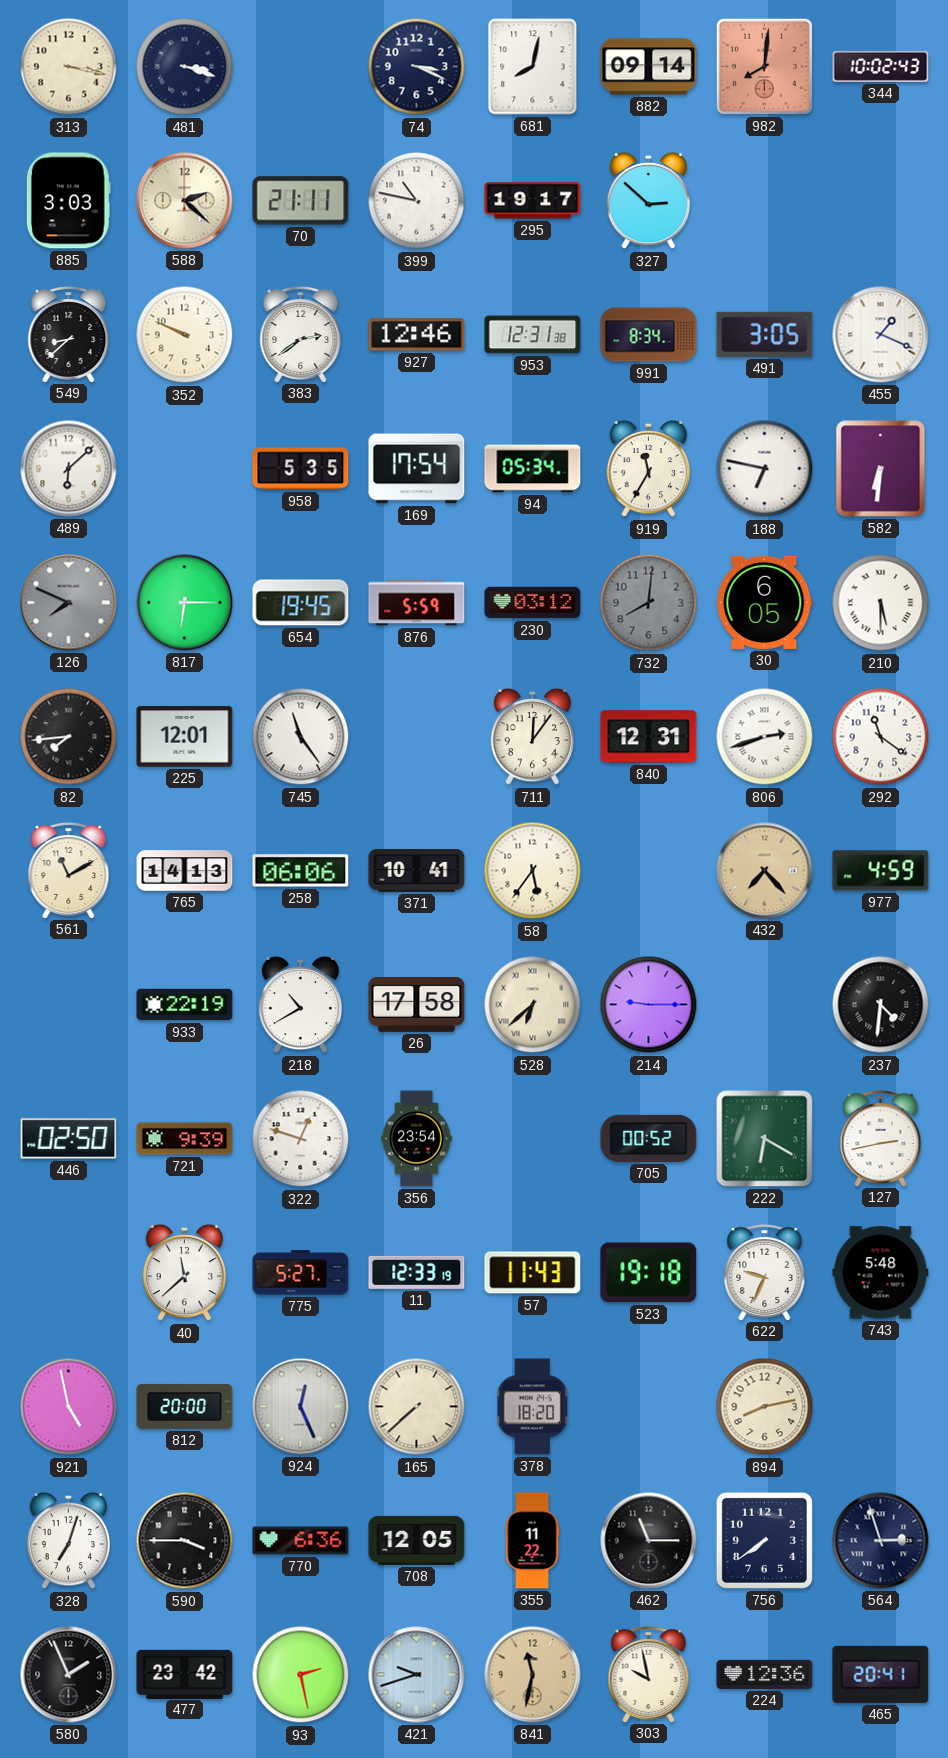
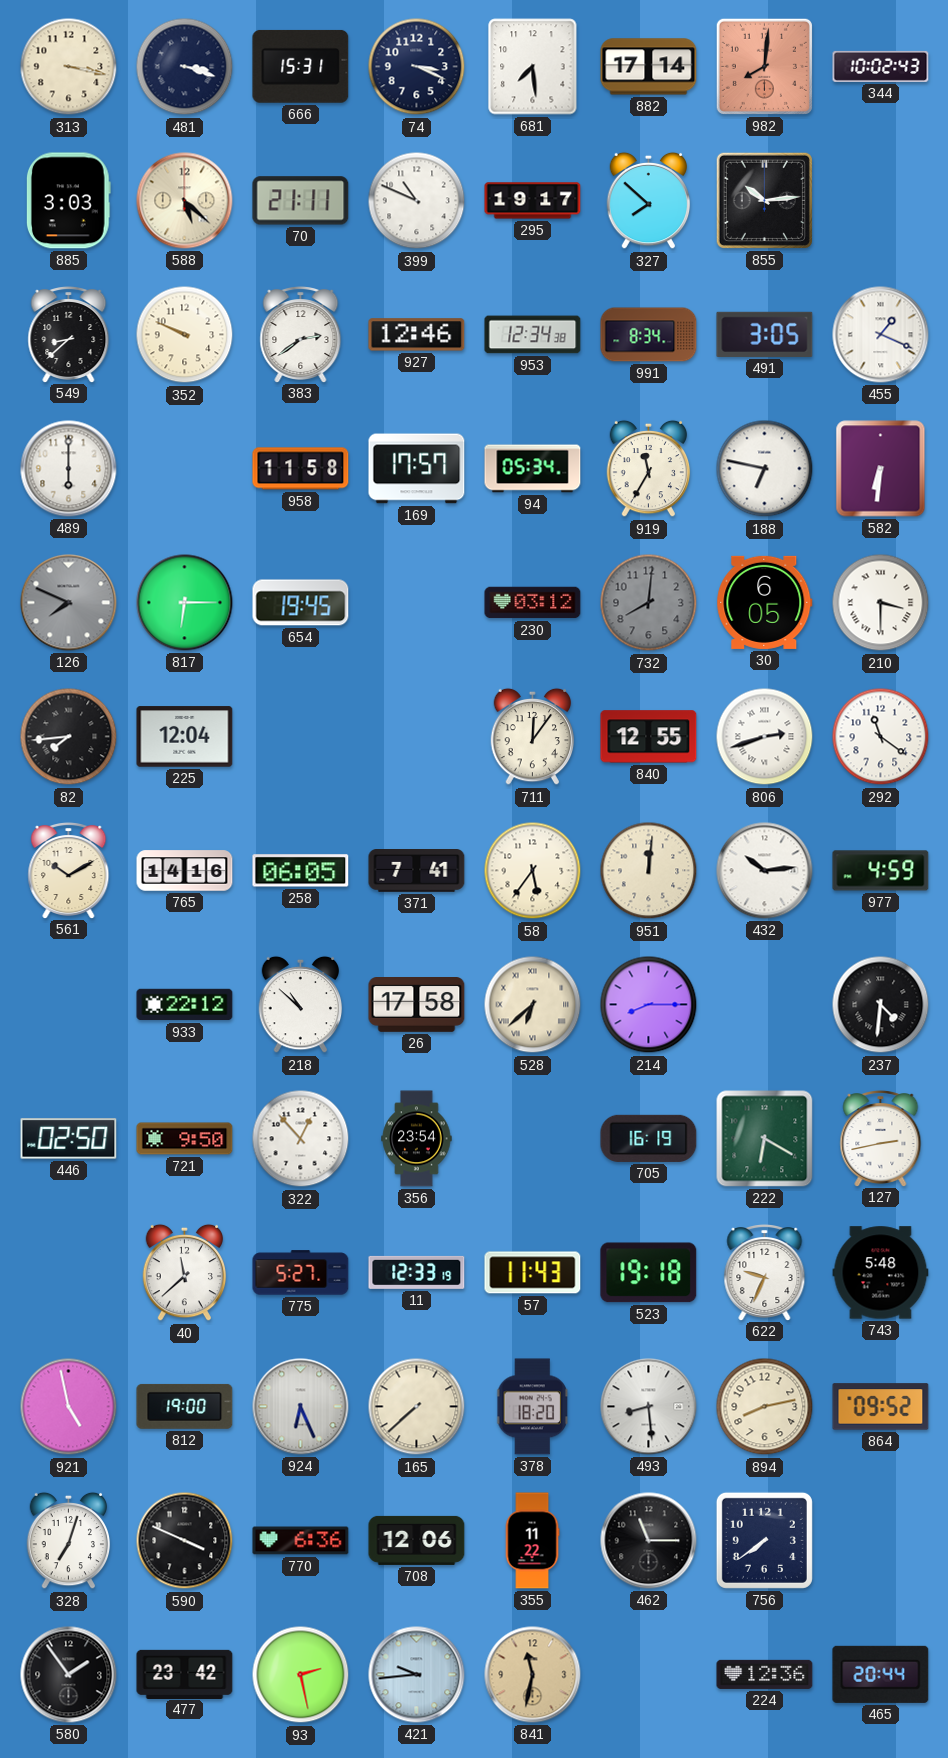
666: none -> 15:31
681: 8:02 -> 7:29
882: 09:14 -> 17:14
588: 2:22 -> 5:22
399: 10:47 -> 10:49
327: 2:52 -> 7:52
855: none -> 10:14
953: 12:31 -> 12:34
489: 6:08 -> 6:00
958: 5:35 -> 11:58
169: 17:54 -> 17:57
876: 5:59 -> none
210: 5:30 -> 3:30
225: 12:01 -> 12:04
745: 11:24 -> none
840: 12:31 -> 12:55
561: 11:10 -> 10:10
765: 14:13 -> 14:16
258: 06:06 -> 06:05
371: 10:41 -> 7:41
951: none -> 12:01
432: 7:23 -> 10:14
432 dial: champagne -> white
933: 22:19 -> 22:12
218: 10:40 -> 10:52
214: 9:15 -> 8:15
721: 9:39 -> 9:50
322: 12:48 -> 12:53
705: 00:52 -> 16:19
812: 20:00 -> 19:00
924: 12:26 -> 6:26
493: none -> 8:29
864: none -> 09:52
590: 3:45 -> 3:49
708: 12:05 -> 12:06
564: 2:57 -> none
580: 1:56 -> 1:54
421: 9:42 -> 9:44
303: 9:58 -> none
465: 20:41 -> 20:44
